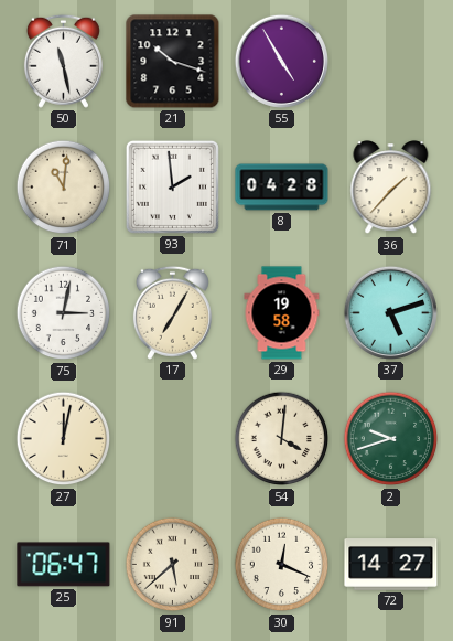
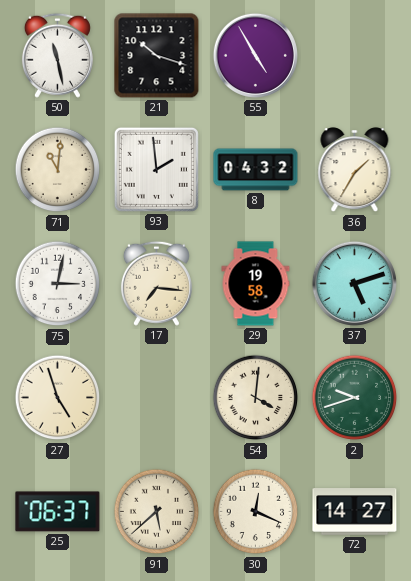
8: 04:28 -> 04:32
36: 1:37 -> 1:35
17: 7:05 -> 7:16
27: 12:02 -> 4:57
25: 06:47 -> 06:37
